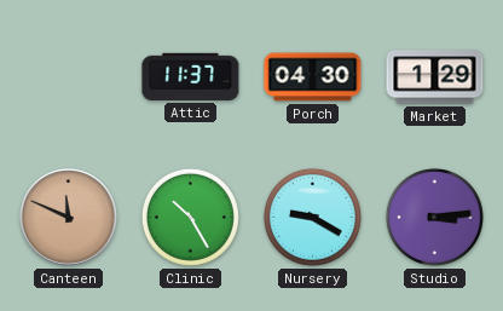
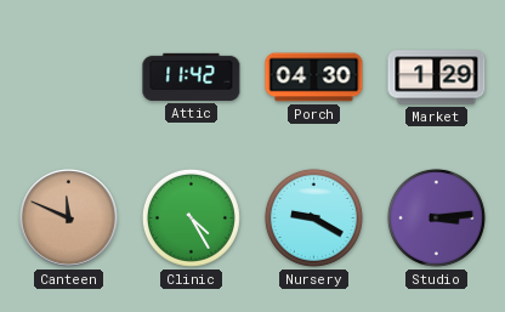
Attic: 11:37 -> 11:42
Clinic: 10:25 -> 4:25
